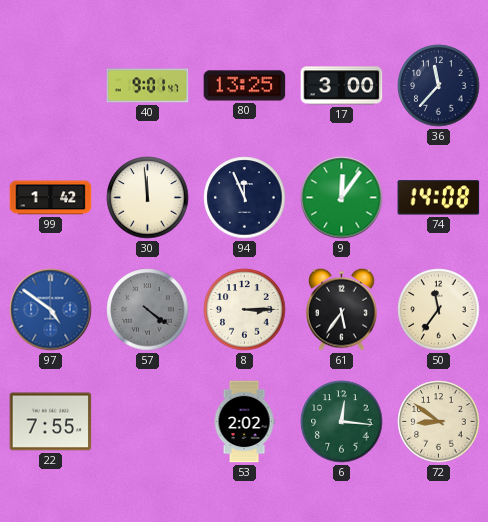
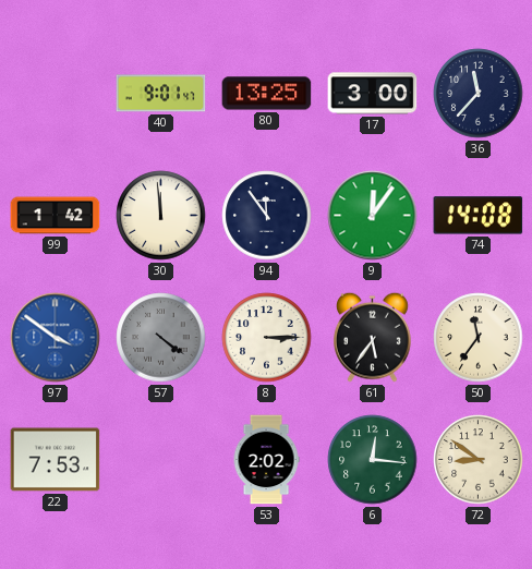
94: 11:56 -> 11:54
97: 4:51 -> 3:51
22: 7:55 -> 7:53
